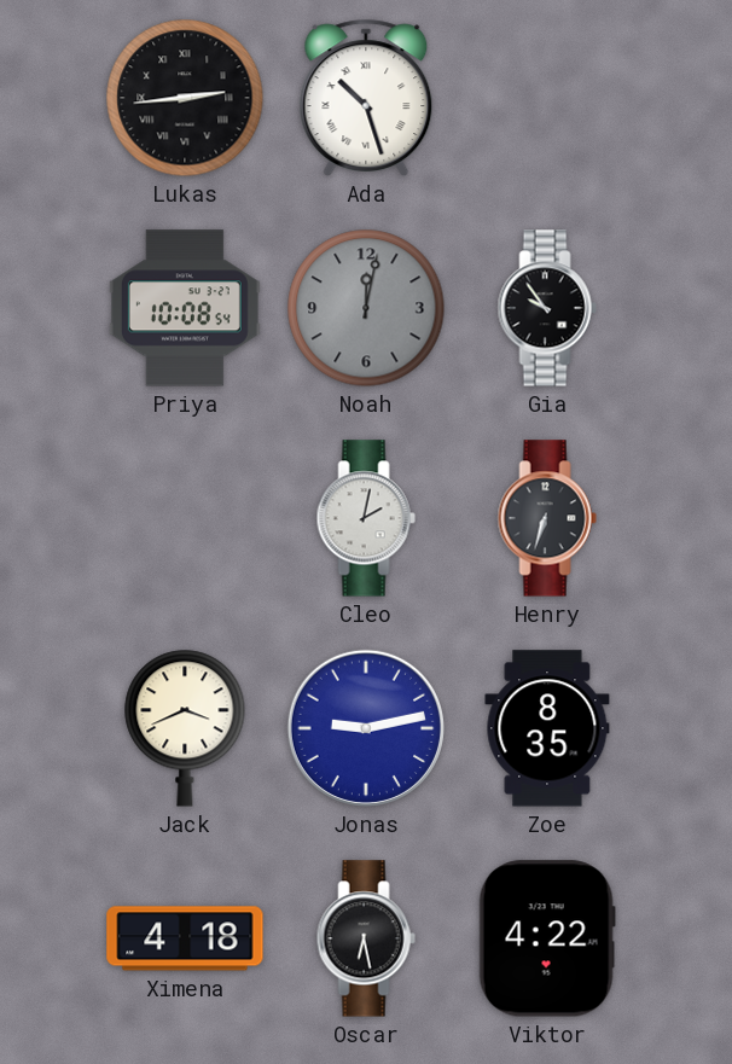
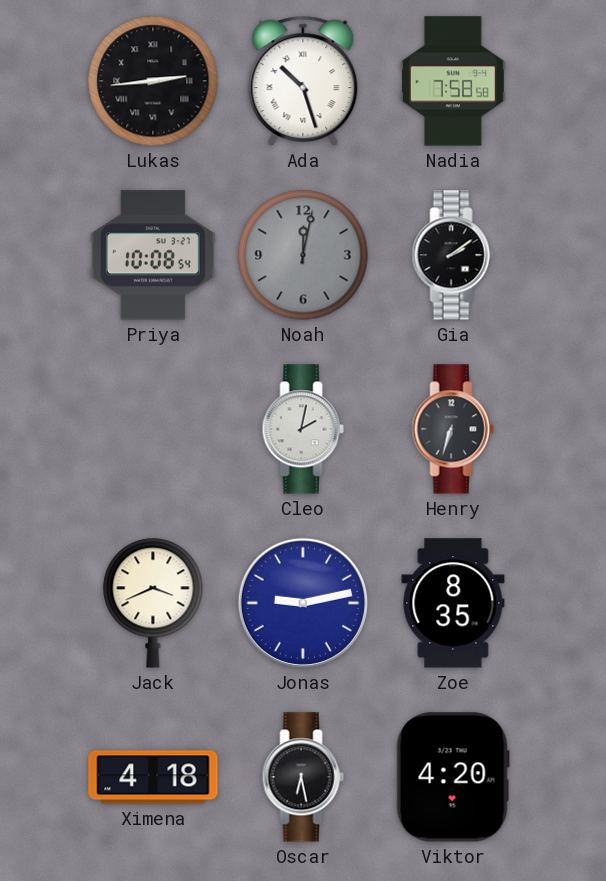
Nadia: none -> 7:58
Gia: 9:54 -> 2:09
Viktor: 4:22 -> 4:20
